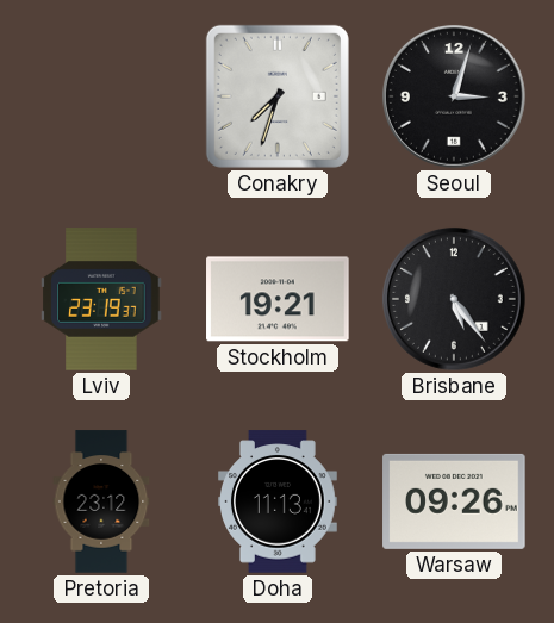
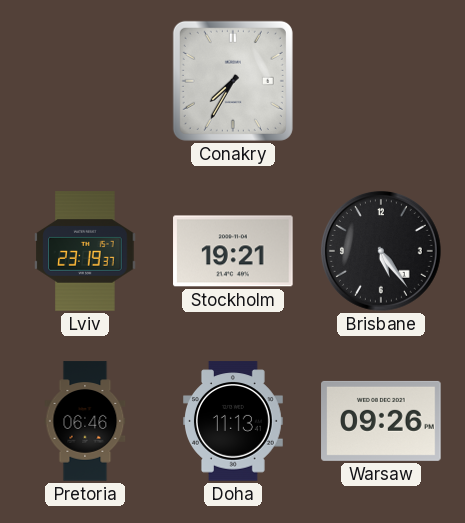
Conakry: 7:33 -> 7:35
Seoul: 3:03 -> none
Pretoria: 23:12 -> 06:46
